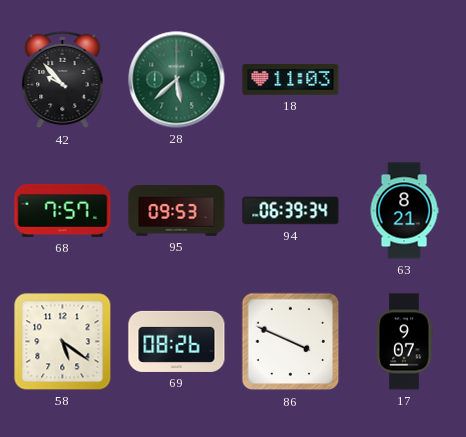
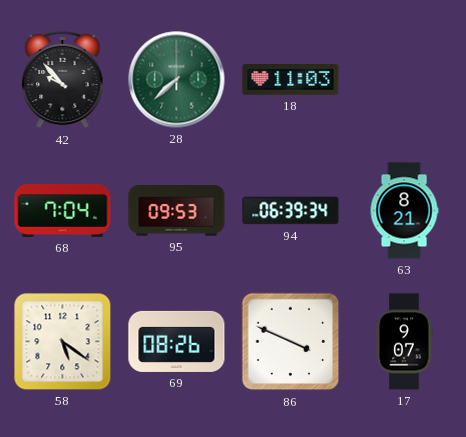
28: 5:38 -> 7:38
68: 7:57 -> 7:04
